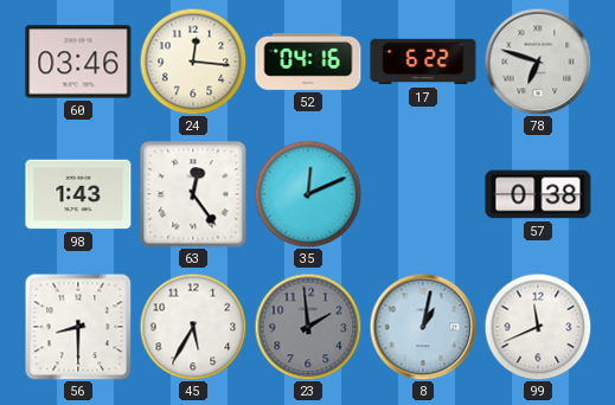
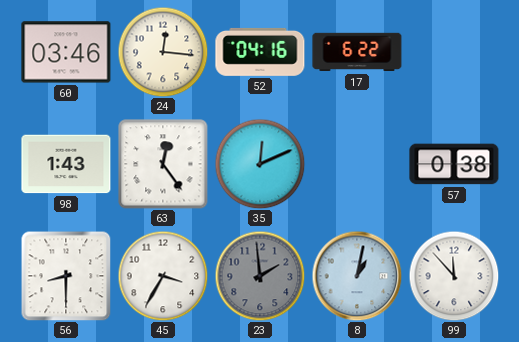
78: 6:48 -> none
45: 5:35 -> 3:35
99: 11:41 -> 11:53
